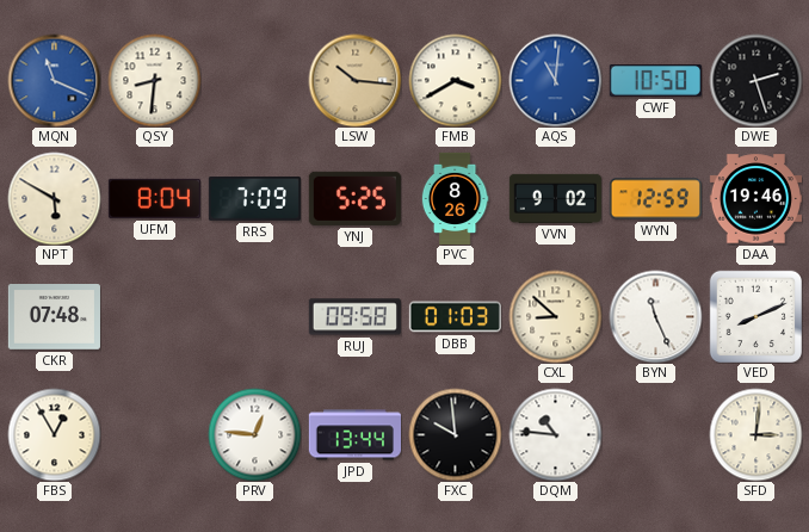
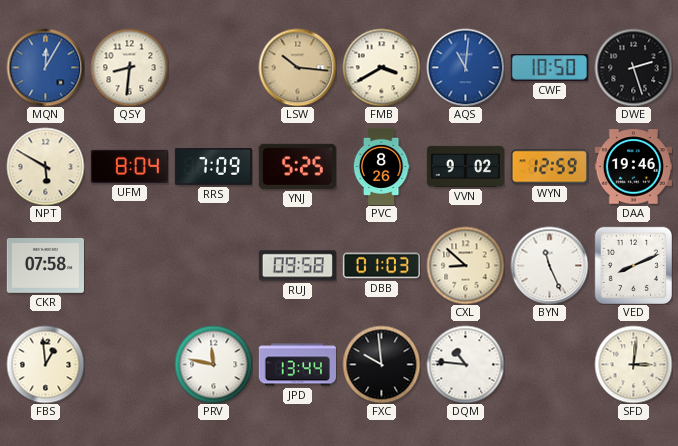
MQN: 11:19 -> 12:05
CKR: 07:48 -> 07:58
FBS: 12:55 -> 12:59
PRV: 12:46 -> 11:47
